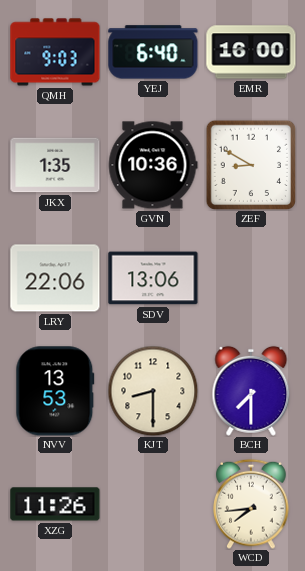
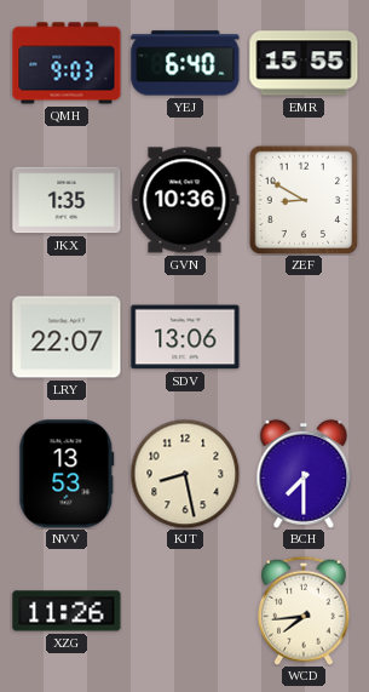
EMR: 16:00 -> 15:55
LRY: 22:06 -> 22:07
KJT: 8:30 -> 8:28
